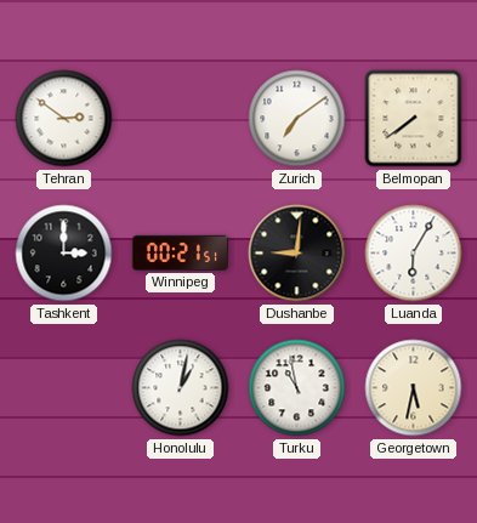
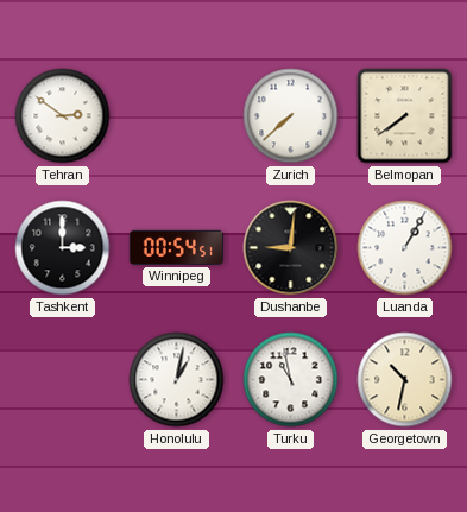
Zurich: 7:09 -> 7:38
Winnipeg: 00:21 -> 00:54
Luanda: 6:05 -> 1:05
Georgetown: 5:32 -> 10:32
